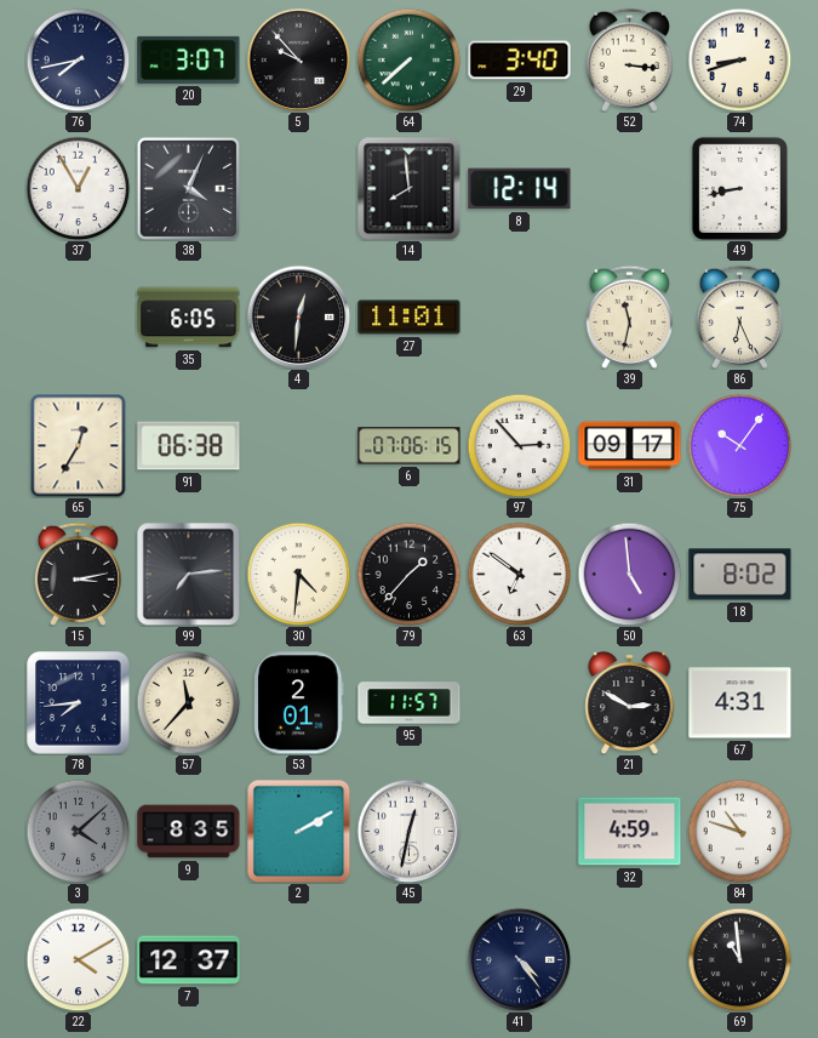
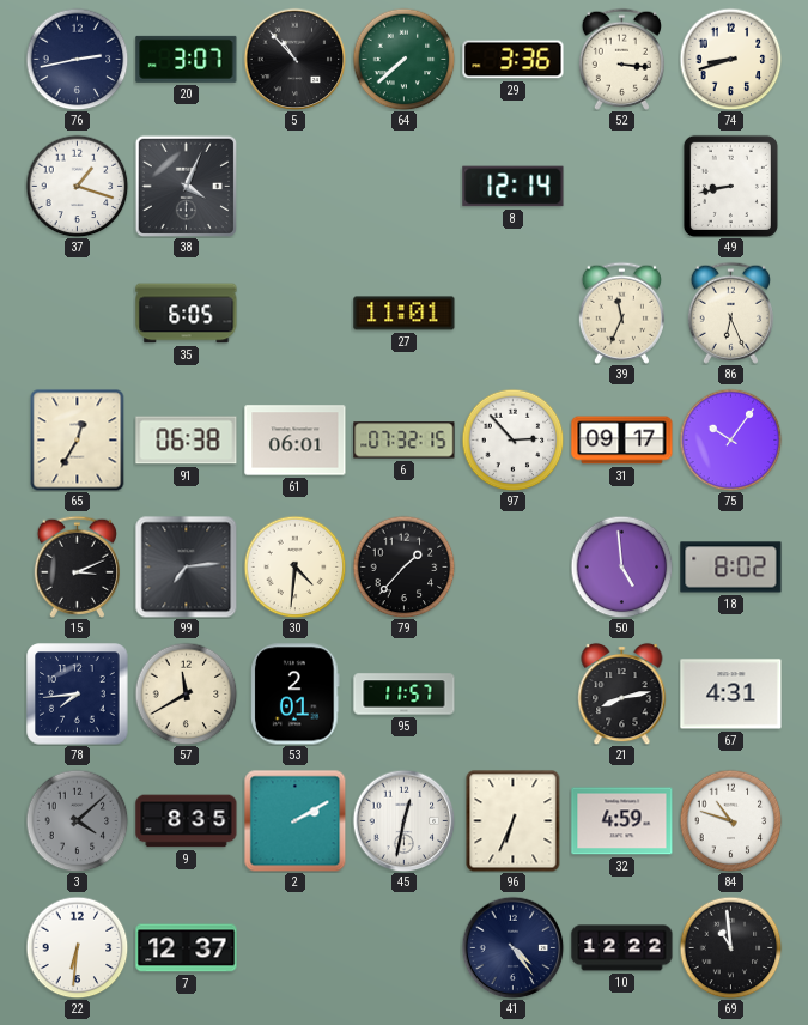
76: 7:43 -> 2:43
5: 9:53 -> 10:53
29: 3:40 -> 3:36
37: 12:55 -> 1:18
14: 7:59 -> none
4: 12:31 -> none
39: 11:32 -> 11:34
61: none -> 06:01
6: 07:06 -> 07:32
15: 3:13 -> 3:11
63: 6:51 -> none
57: 11:37 -> 11:40
21: 2:50 -> 8:13
96: none -> 6:34
22: 4:10 -> 6:31
10: none -> 12:22
